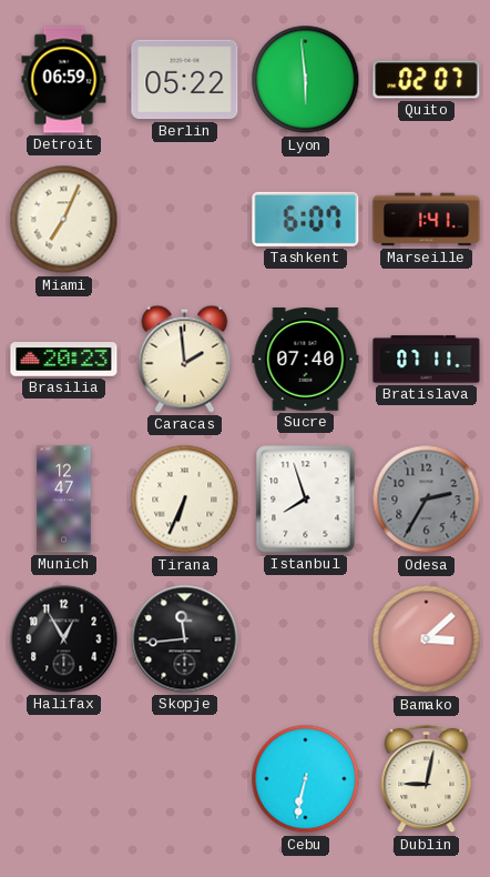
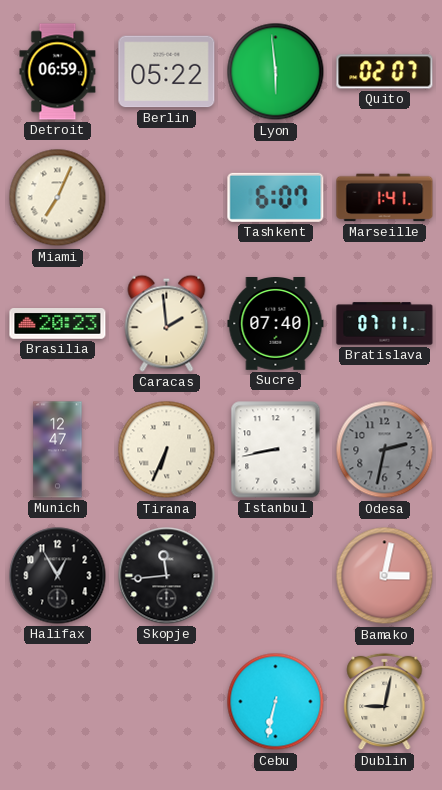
Istanbul: 7:57 -> 8:43
Odesa: 2:35 -> 2:32
Bamako: 3:08 -> 3:02
